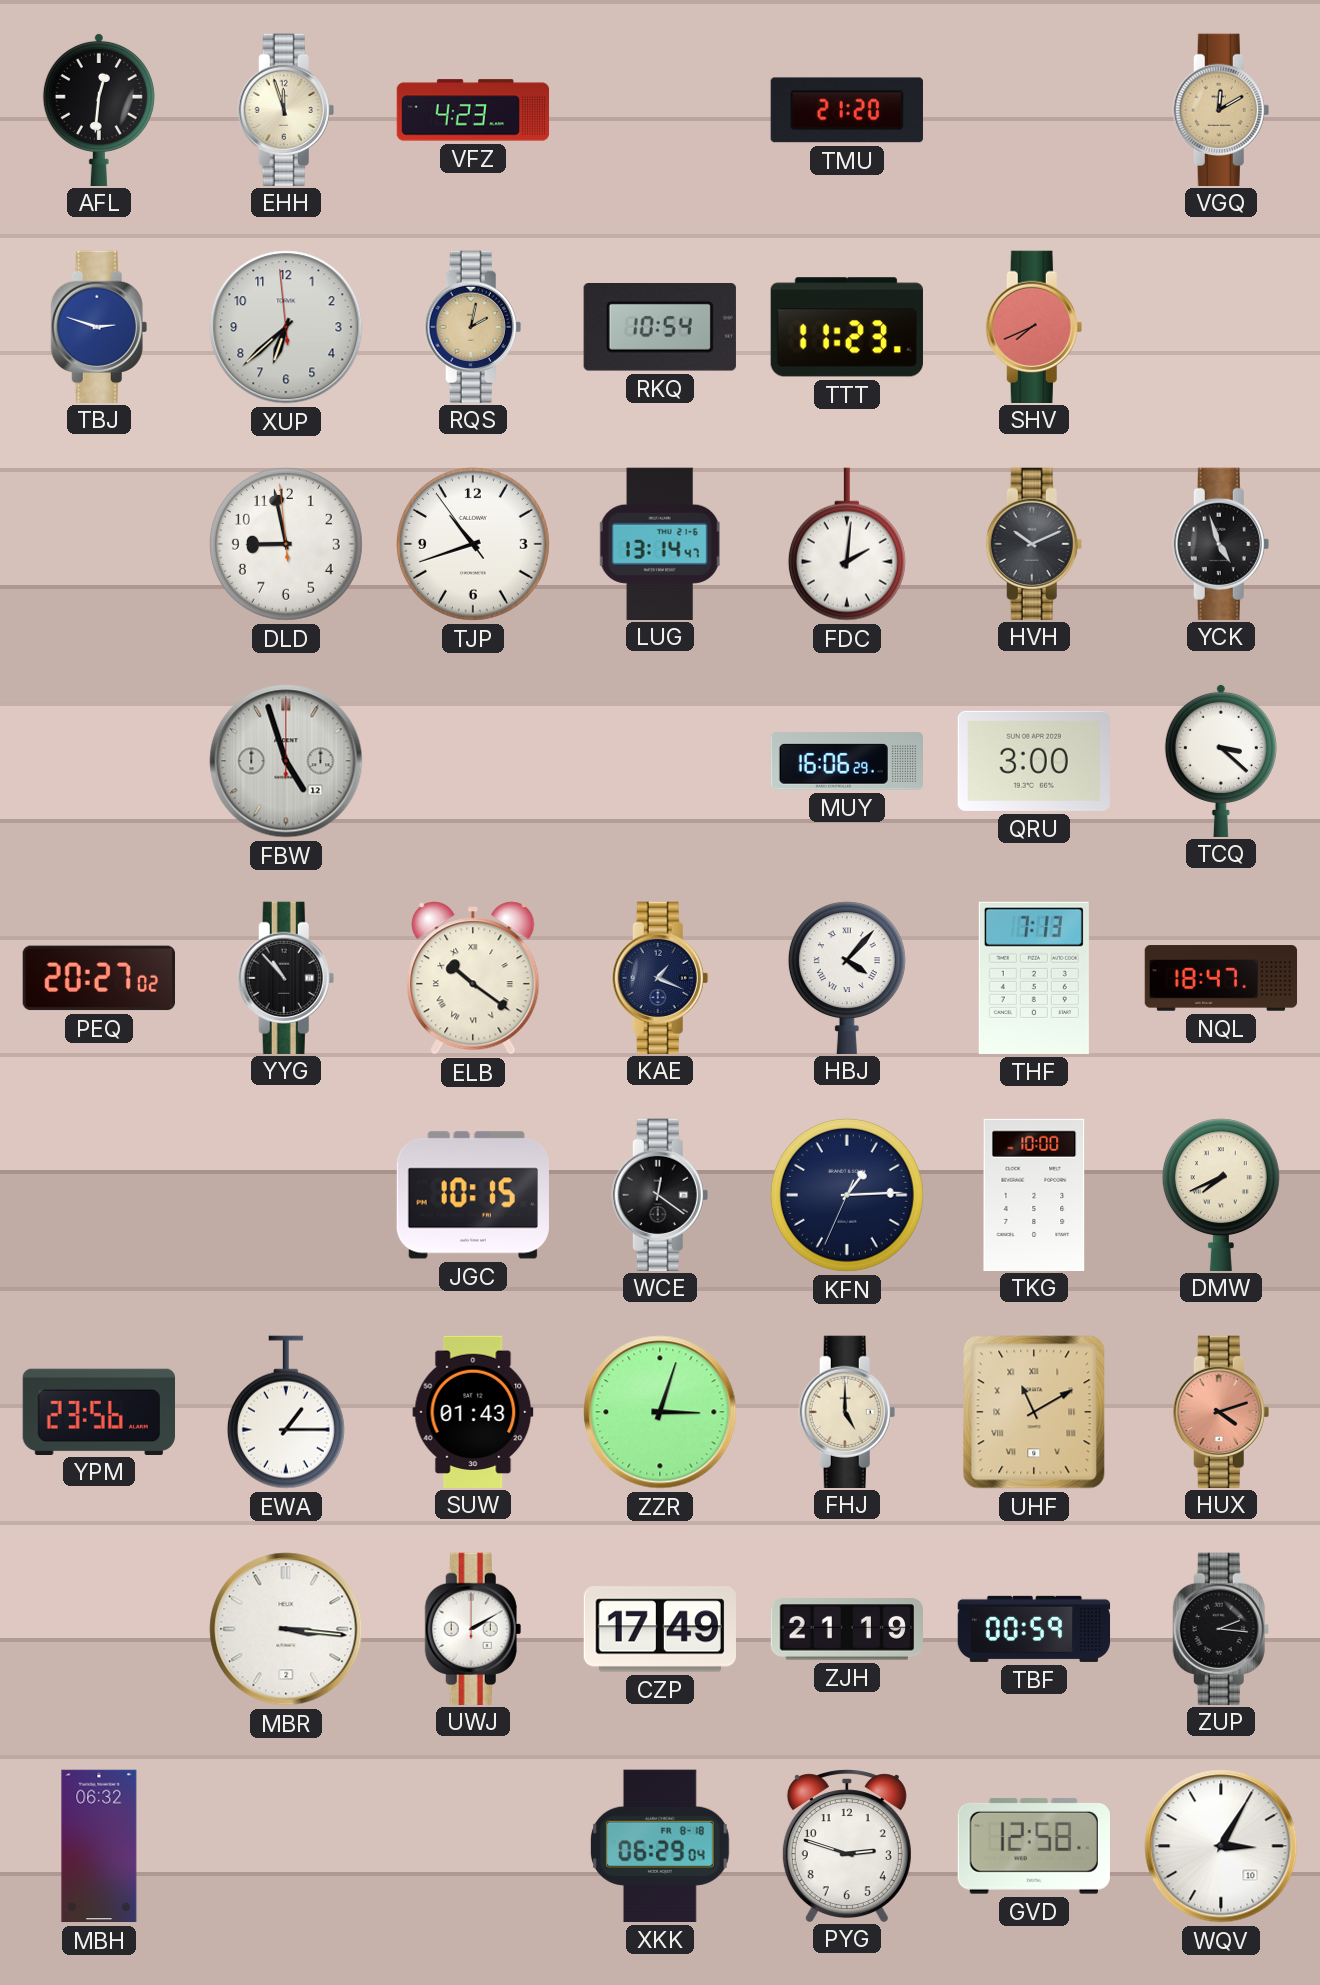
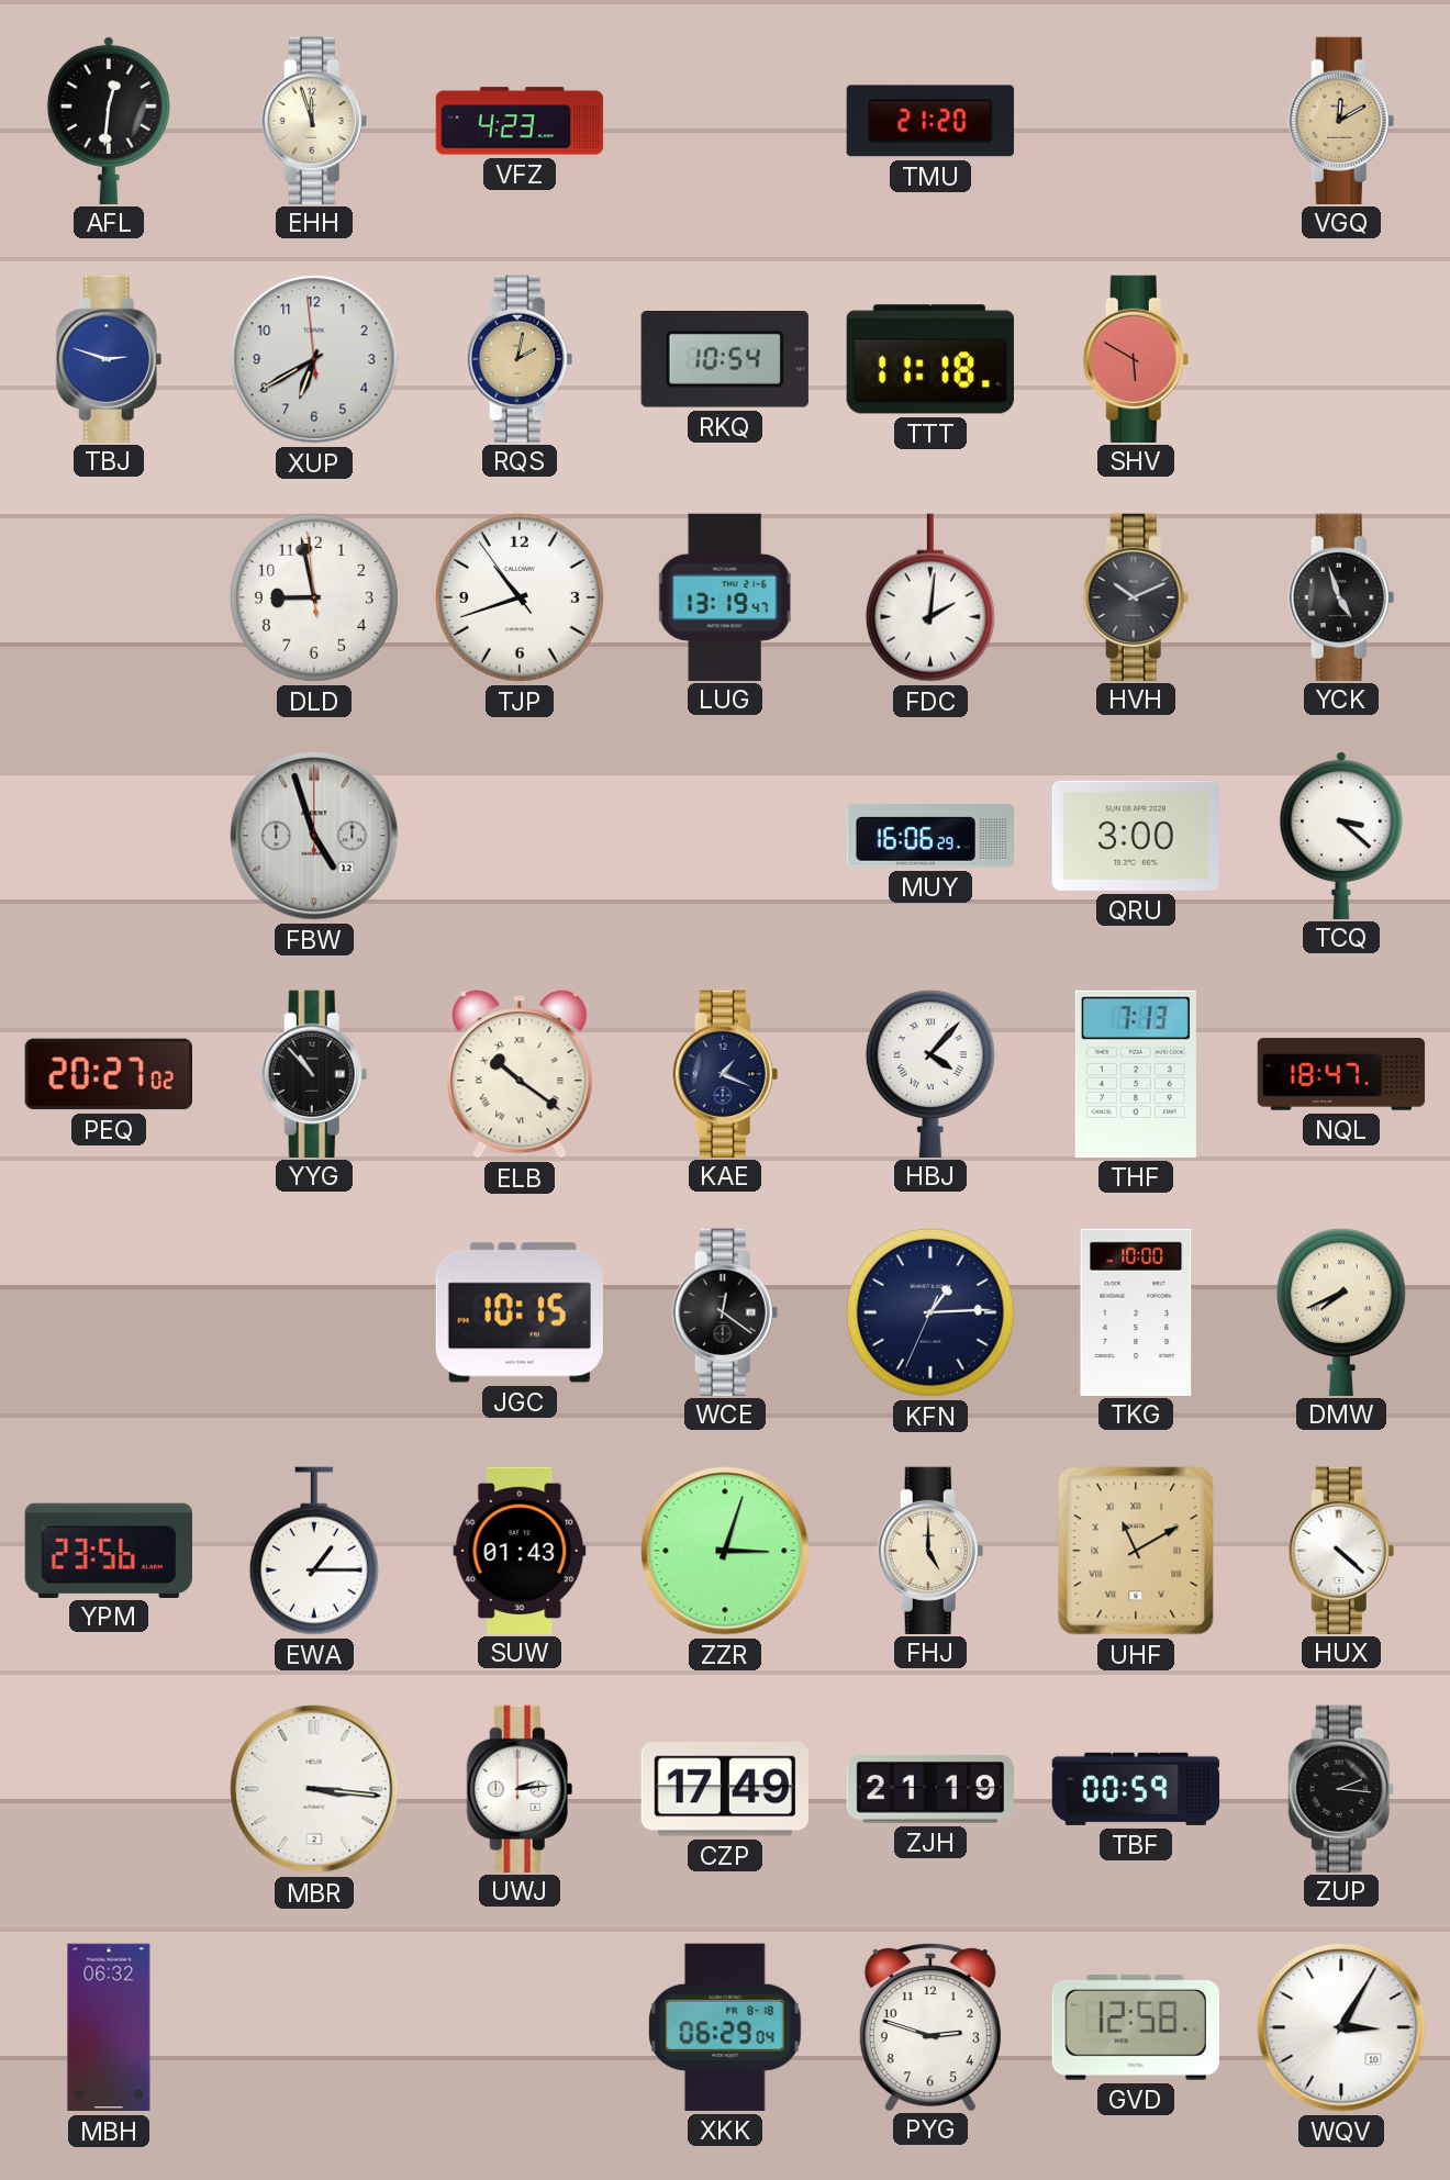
XUP: 6:37 -> 6:39
TTT: 11:23 -> 11:18
SHV: 7:41 -> 5:50
LUG: 13:14 -> 13:19
HUX: 4:12 -> 4:22
HUX dial: salmon -> white
UWJ: 2:10 -> 2:14
